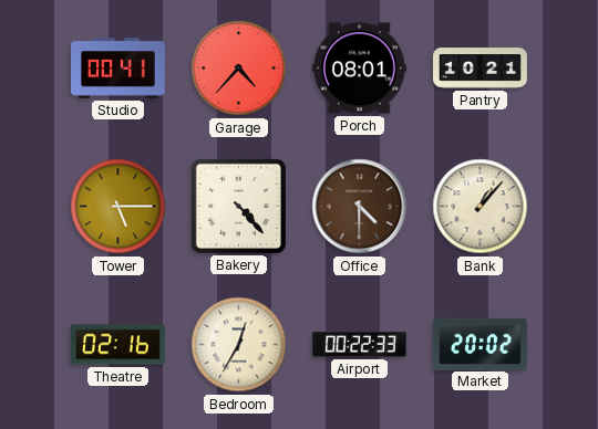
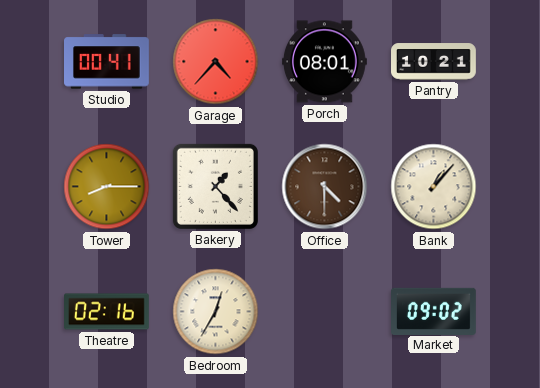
Tower: 5:15 -> 8:15
Bakery: 4:23 -> 1:23
Airport: 00:22 -> none
Market: 20:02 -> 09:02
